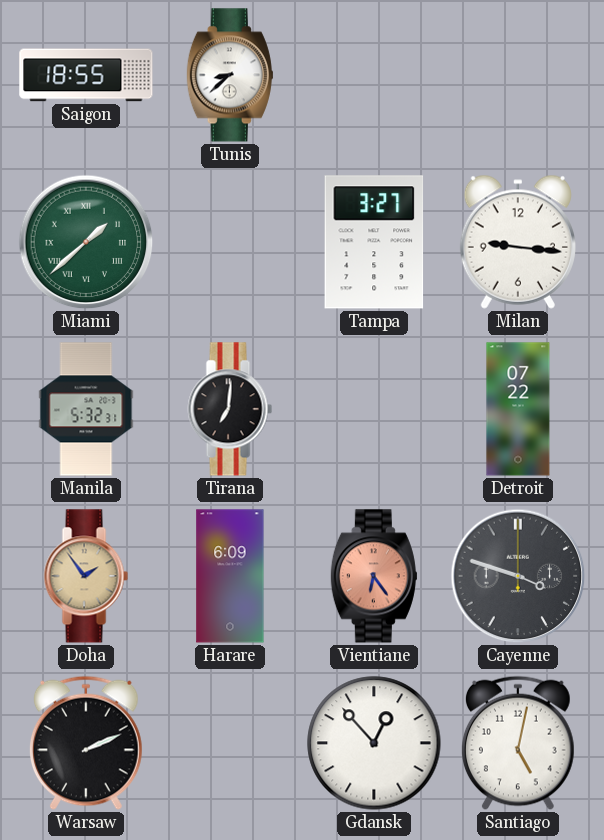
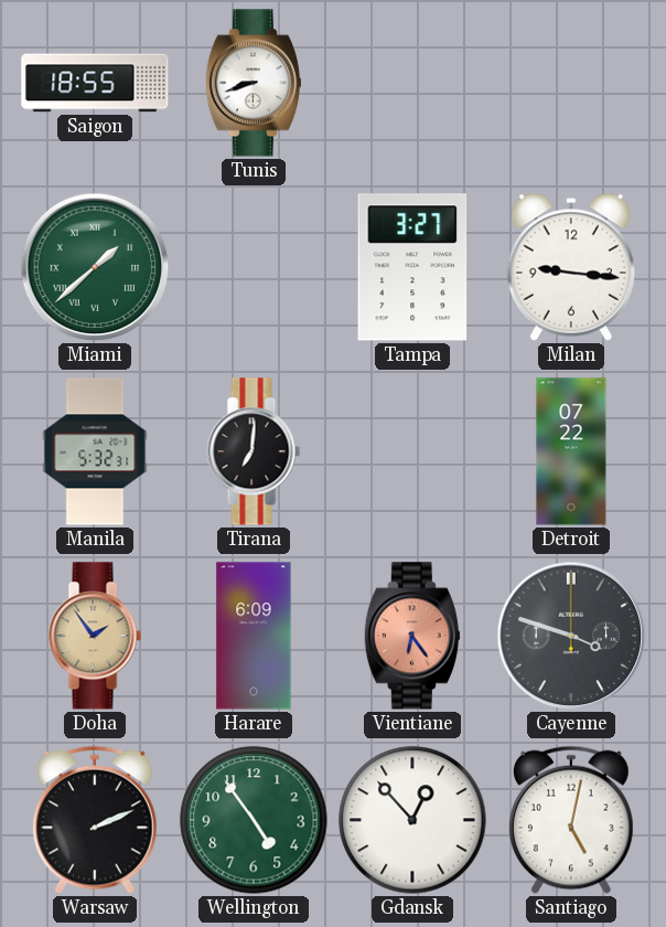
Tunis: 8:38 -> 8:42
Wellington: none -> 4:54
